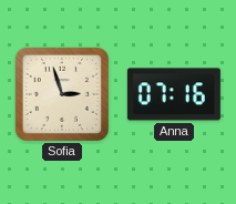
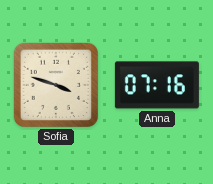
Sofia: 2:57 -> 3:48
